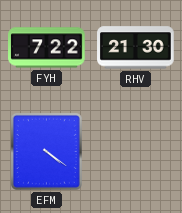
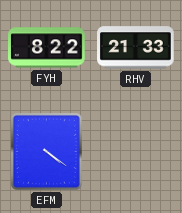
FYH: 7:22 -> 8:22
RHV: 21:30 -> 21:33
